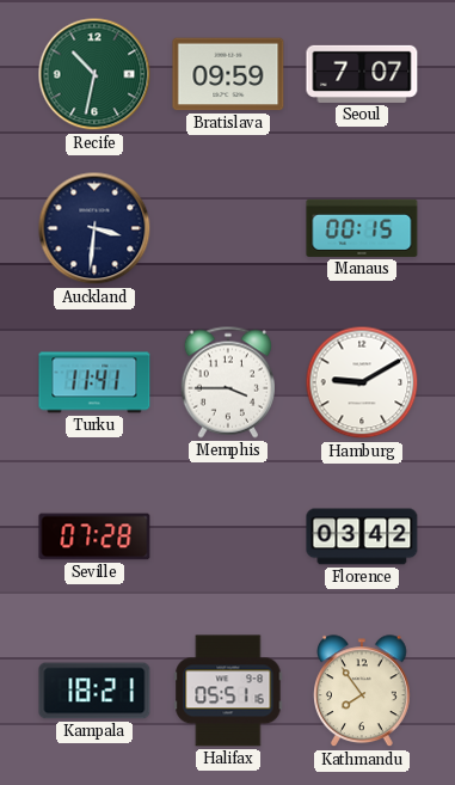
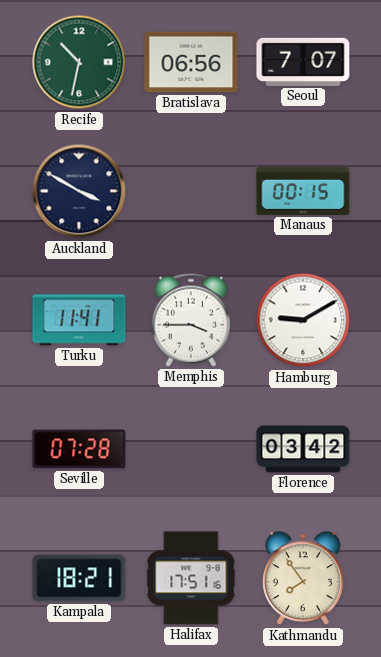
Bratislava: 09:59 -> 06:56
Auckland: 3:31 -> 3:50
Halifax: 05:51 -> 17:51
